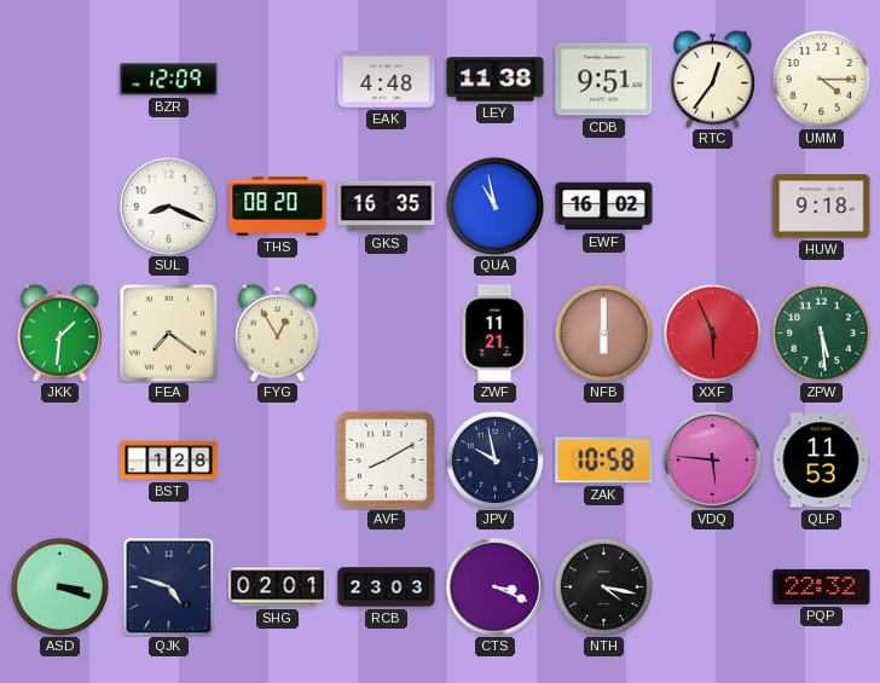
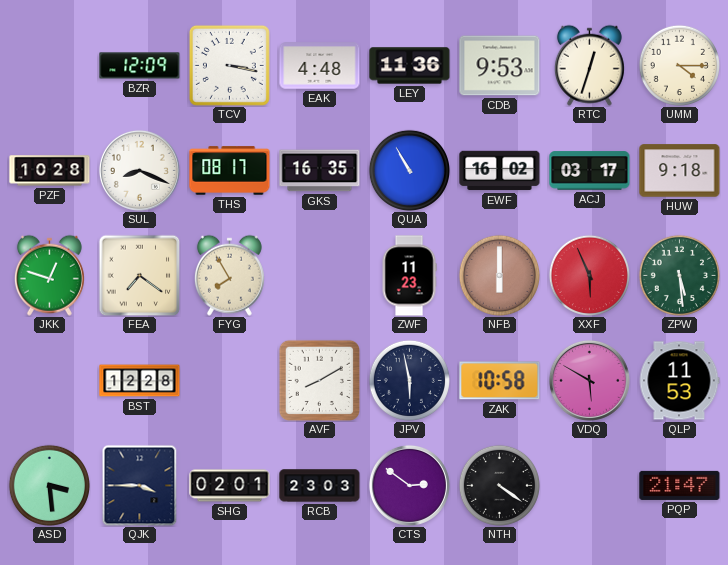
TCV: none -> 3:17
LEY: 11:38 -> 11:36
CDB: 9:51 -> 9:53
RTC: 12:36 -> 12:33
PZF: none -> 10:28
THS: 08:20 -> 08:17
QUA: 10:58 -> 10:55
ACJ: none -> 03:17
JKK: 1:31 -> 12:48
FYG: 12:55 -> 7:55
ZWF: 11:21 -> 11:23
BST: 1:28 -> 12:28
JPV: 9:58 -> 5:58
VDQ: 5:46 -> 5:50
ASD: 3:18 -> 3:29
QJK: 4:48 -> 3:45
CTS: 3:19 -> 2:51
NTH: 4:17 -> 4:21
PQP: 22:32 -> 21:47
